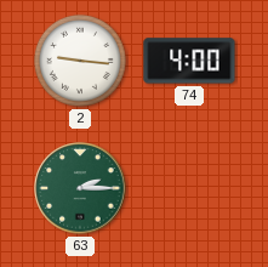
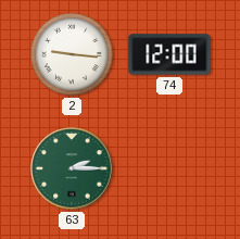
74: 4:00 -> 12:00
